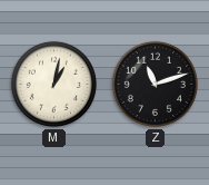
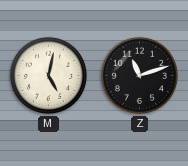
M: 1:02 -> 5:02
